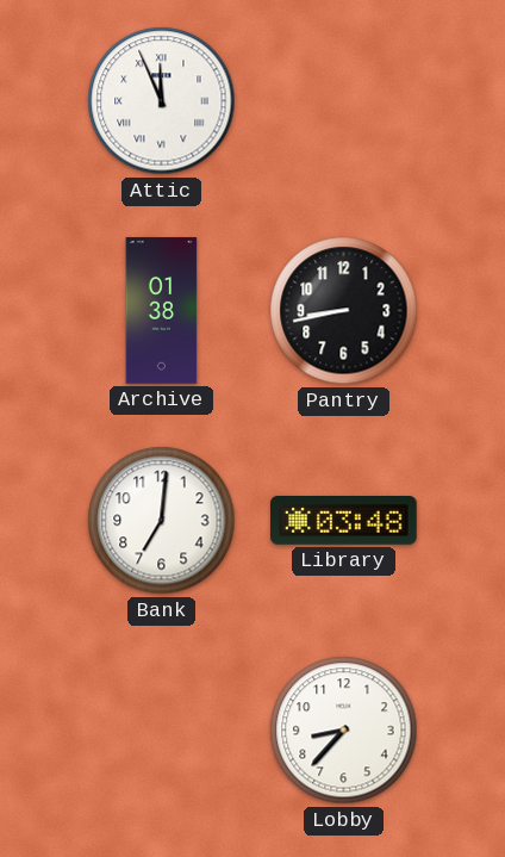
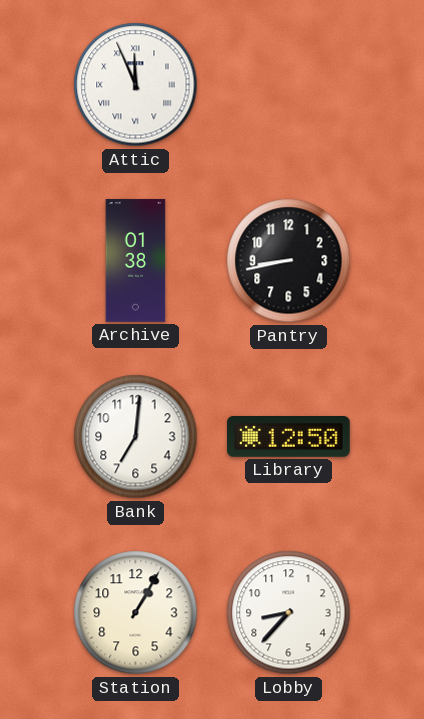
Library: 03:48 -> 12:50
Station: none -> 1:05
